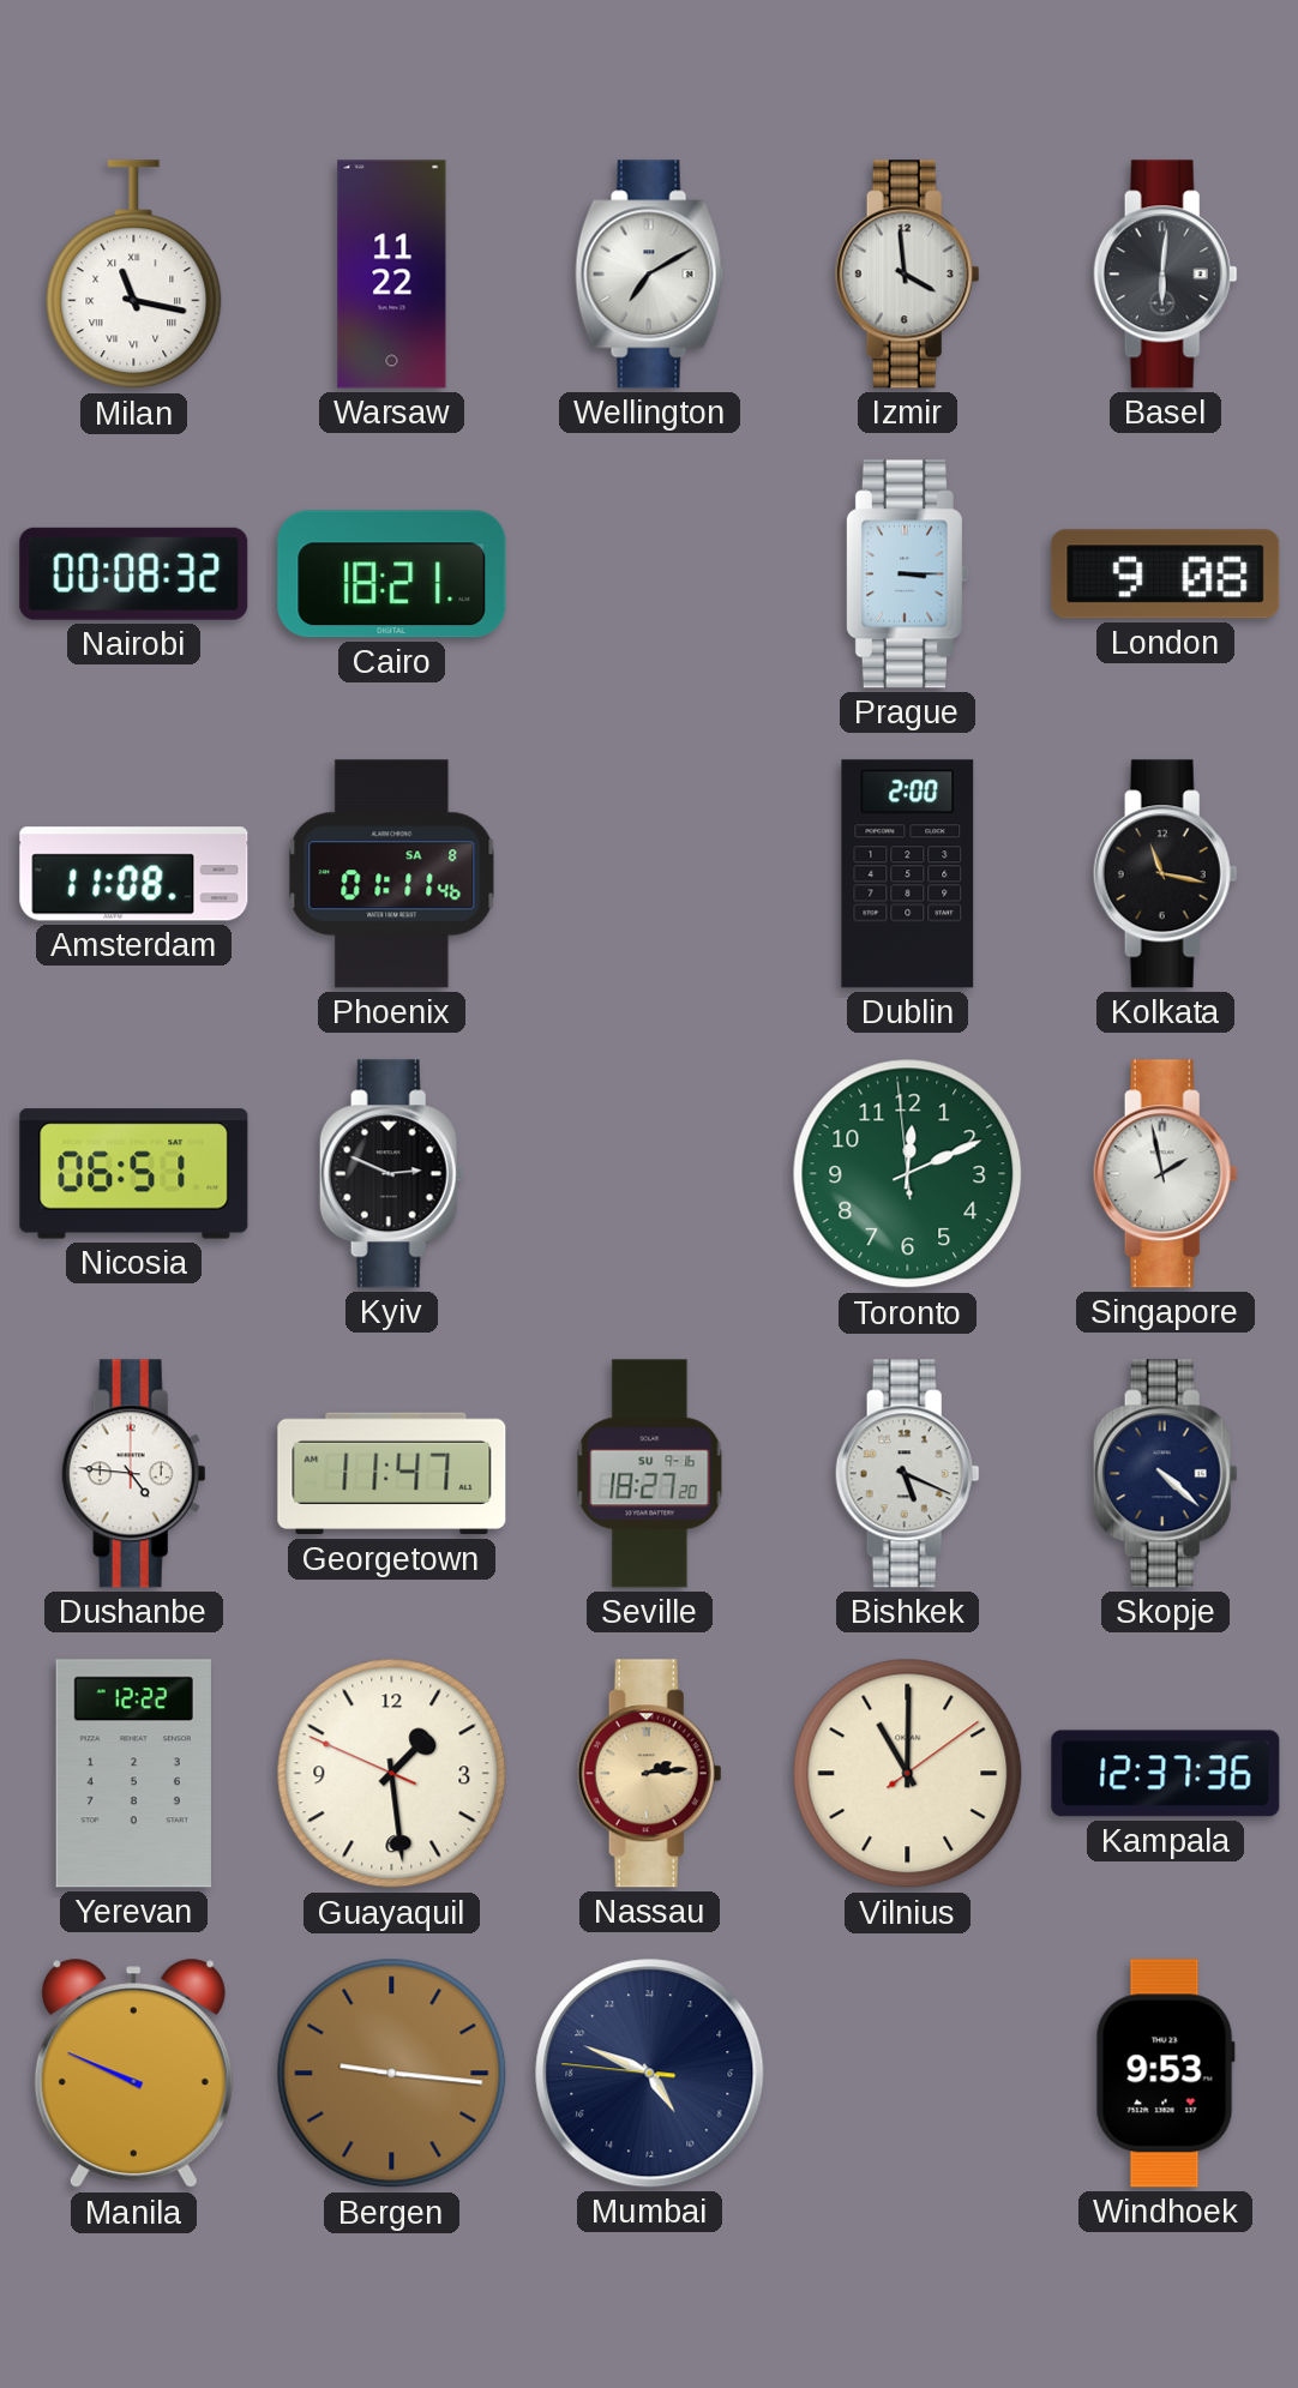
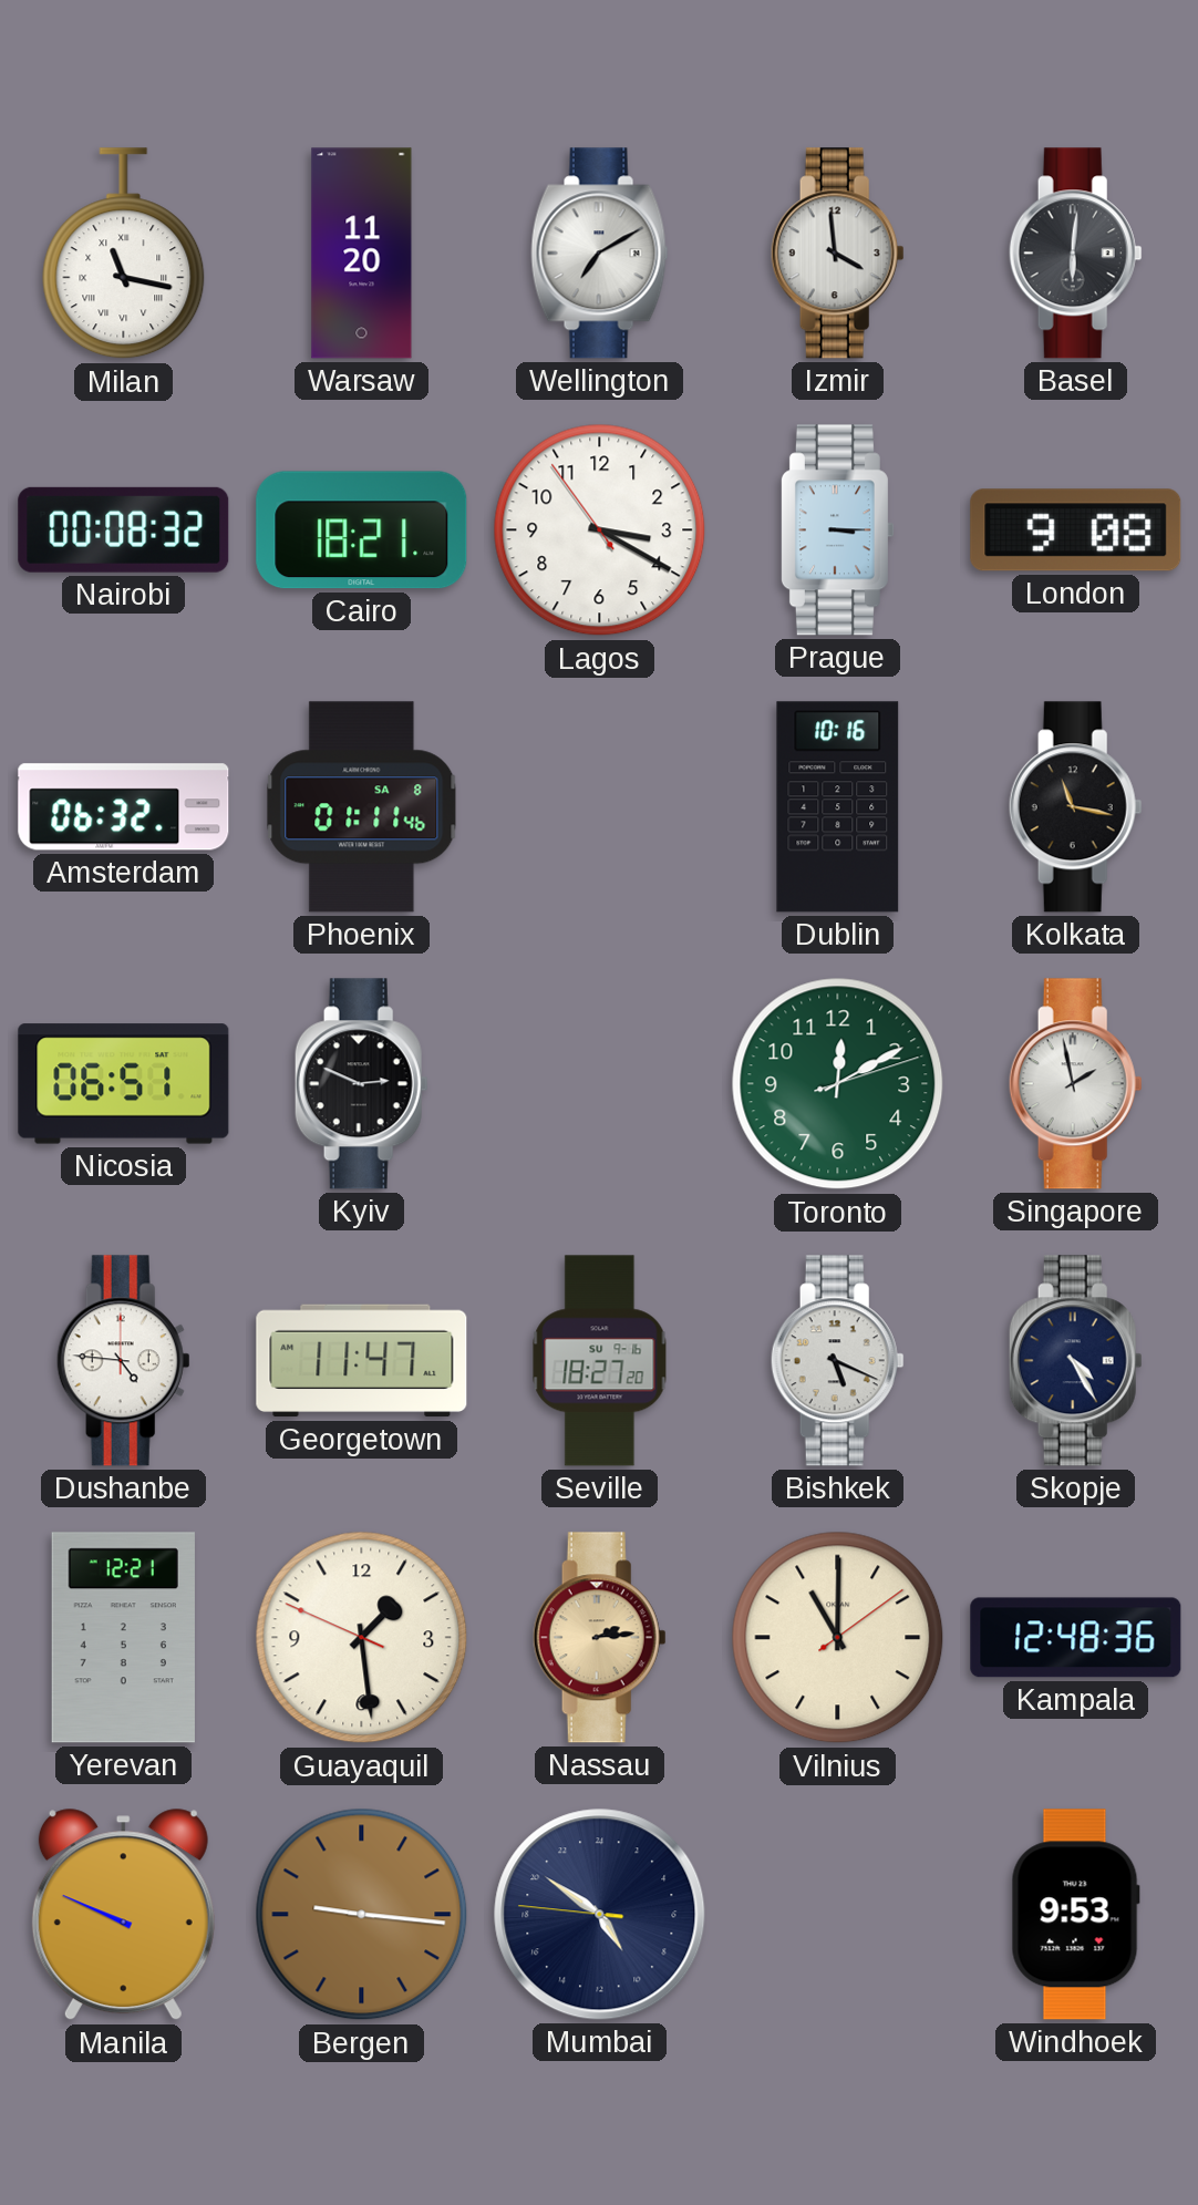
Warsaw: 11:22 -> 11:20
Lagos: none -> 3:19
Amsterdam: 11:08 -> 06:32
Dublin: 2:00 -> 10:16
Toronto: 12:10:59 -> 12:10:12
Skopje: 4:22 -> 4:25
Yerevan: 12:22 -> 12:21
Kampala: 12:37 -> 12:48
Mumbai: 9:48 -> 9:50
